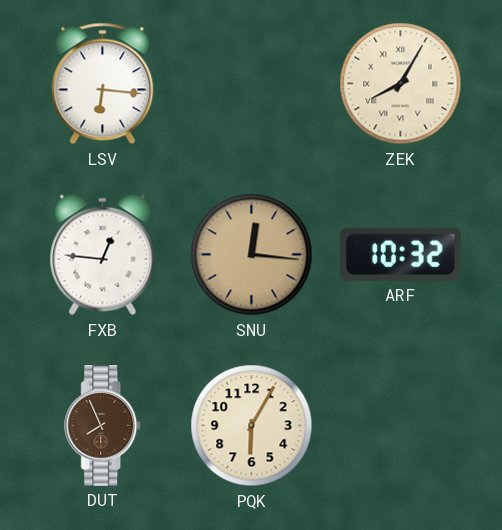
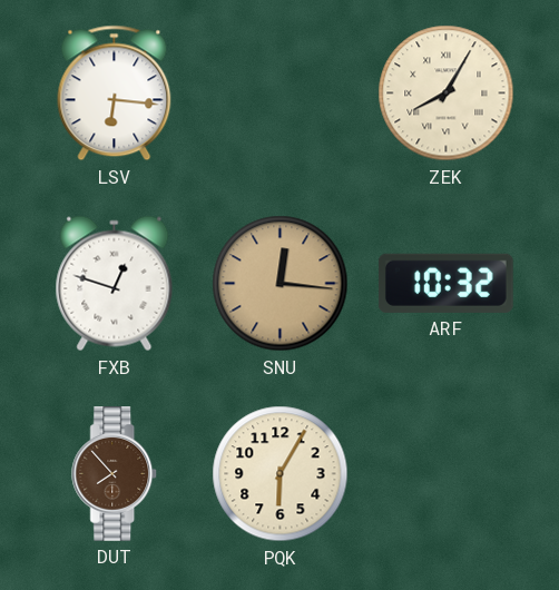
FXB: 12:46 -> 12:48
DUT: 7:56 -> 7:53
